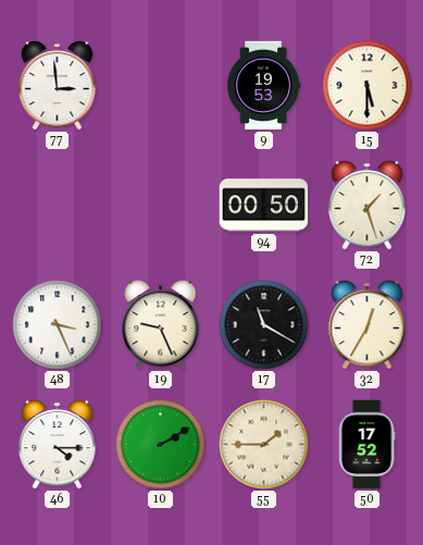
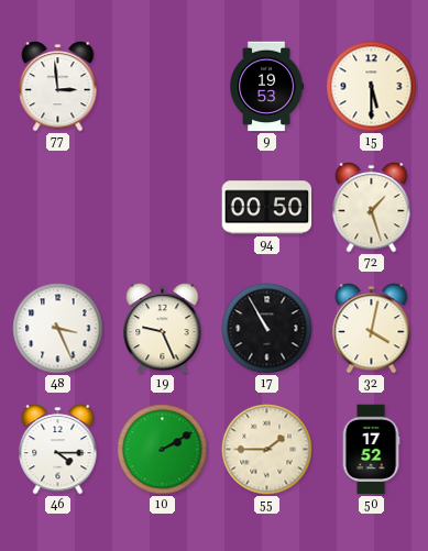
17: 11:20 -> 10:55
32: 12:35 -> 4:02
